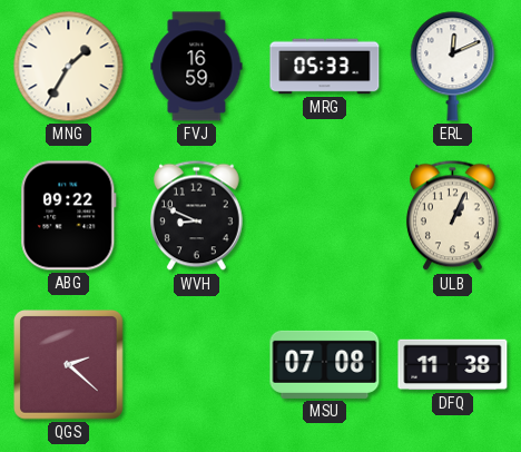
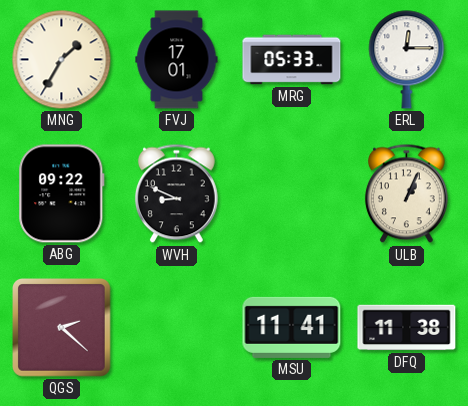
FVJ: 16:59 -> 17:01
ERL: 12:11 -> 12:15
MSU: 07:08 -> 11:41
